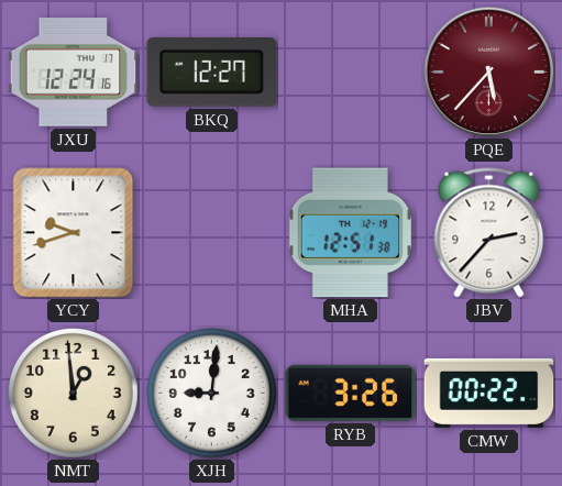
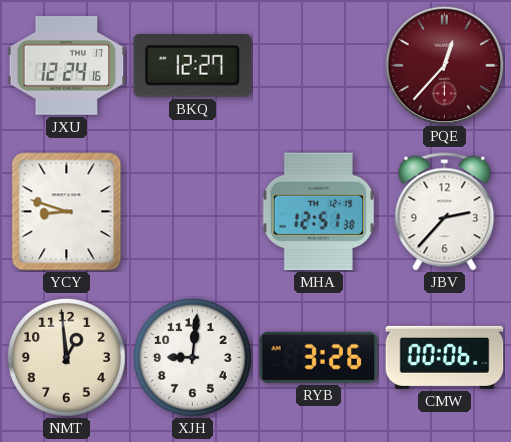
PQE: 5:37 -> 12:37
YCY: 9:42 -> 8:48
CMW: 00:22 -> 00:06
